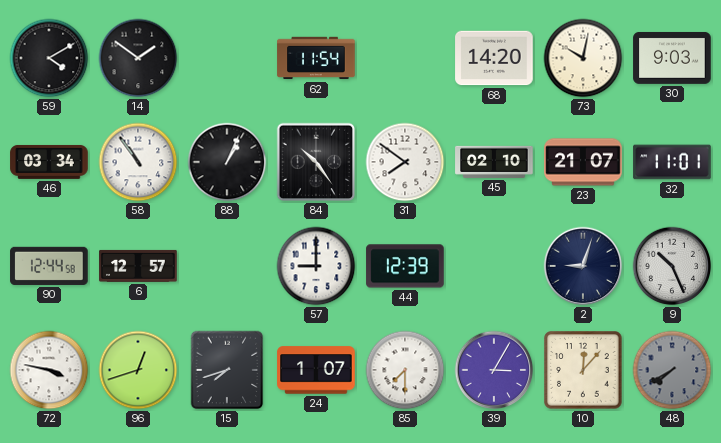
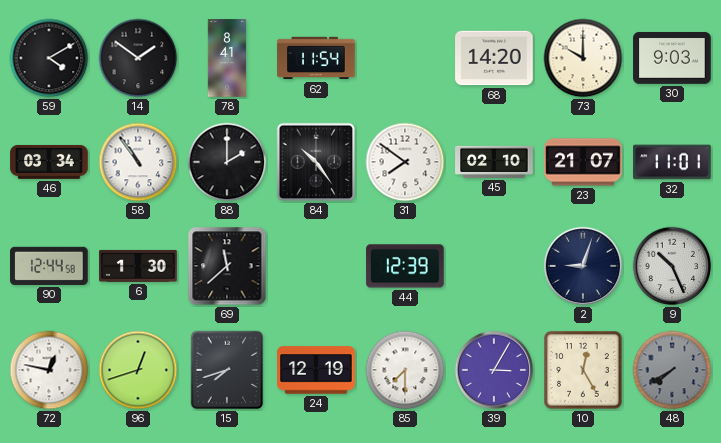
78: none -> 8:41
73: 10:02 -> 10:00
88: 1:04 -> 2:00
6: 12:57 -> 1:30
69: none -> 11:38
57: 9:00 -> none
72: 3:47 -> 12:47
24: 1:07 -> 12:19
10: 12:07 -> 12:25
